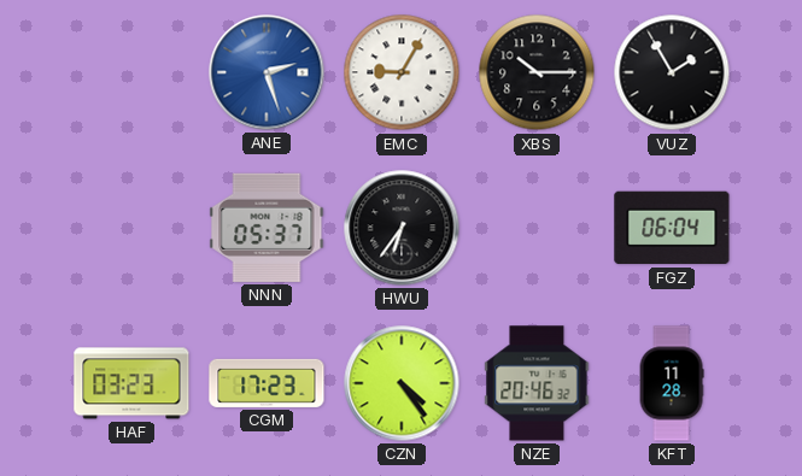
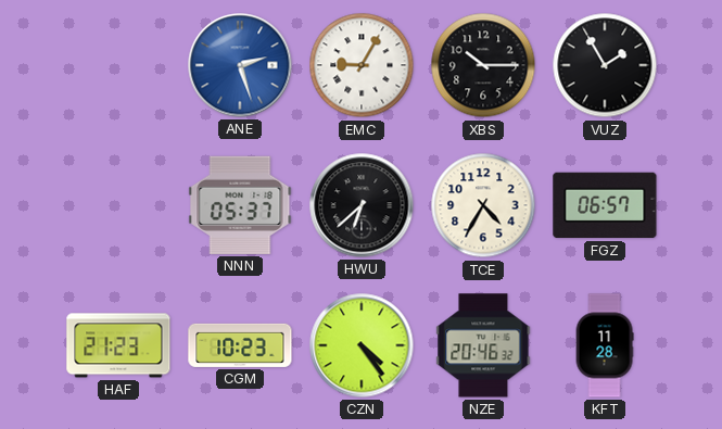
HWU: 6:36 -> 6:38
TCE: none -> 4:35
FGZ: 06:04 -> 06:57
HAF: 03:23 -> 21:23
CGM: 17:23 -> 10:23
